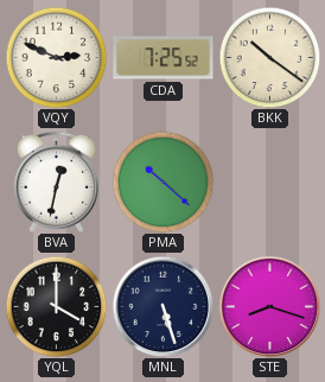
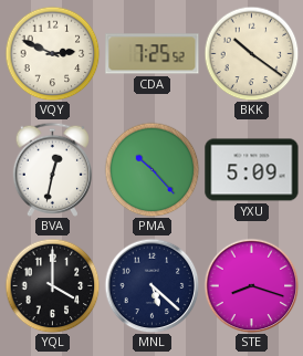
PMA: 10:22 -> 10:23
YXU: none -> 5:09
MNL: 5:27 -> 5:22
